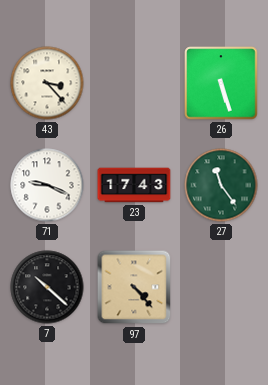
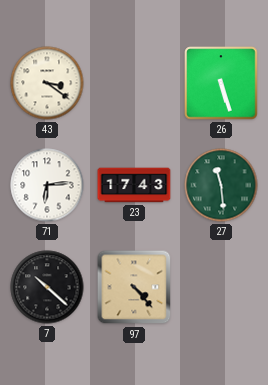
43: 3:23 -> 3:21
71: 9:19 -> 6:14
27: 11:24 -> 11:29
